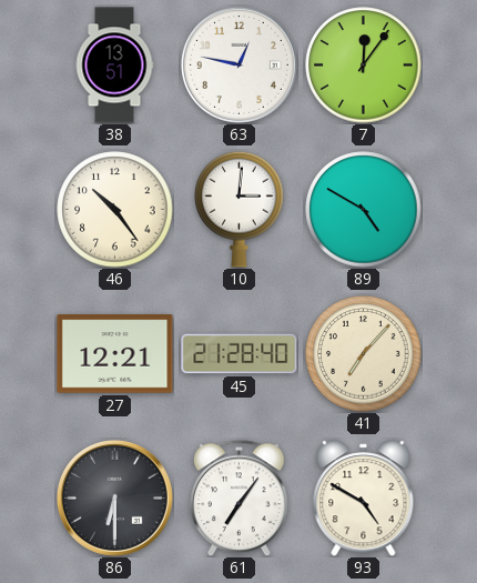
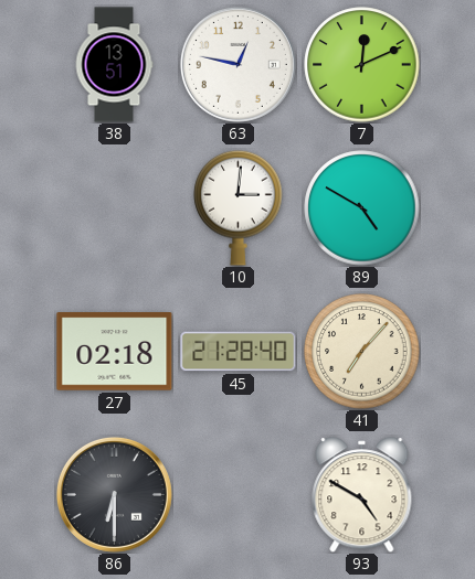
7: 12:06 -> 12:11
46: 10:24 -> none
27: 12:21 -> 02:18
61: 7:06 -> none
